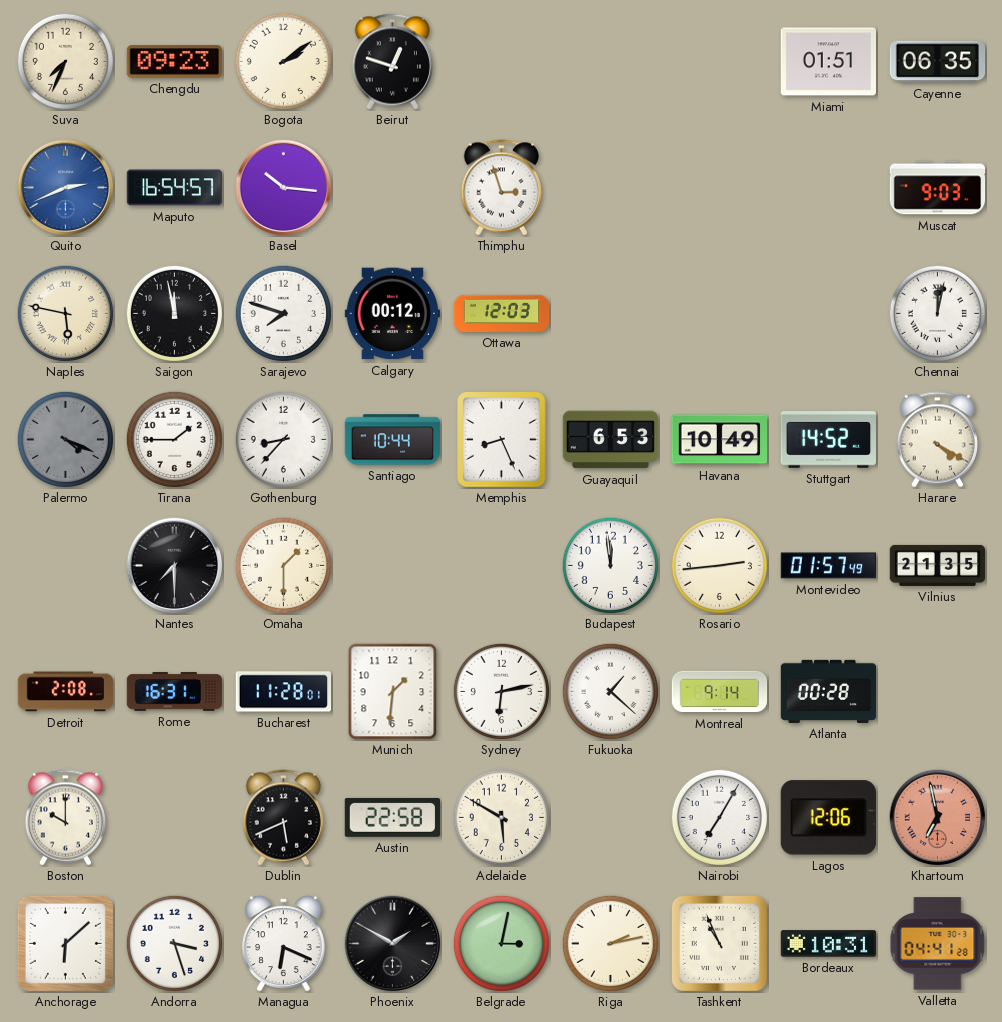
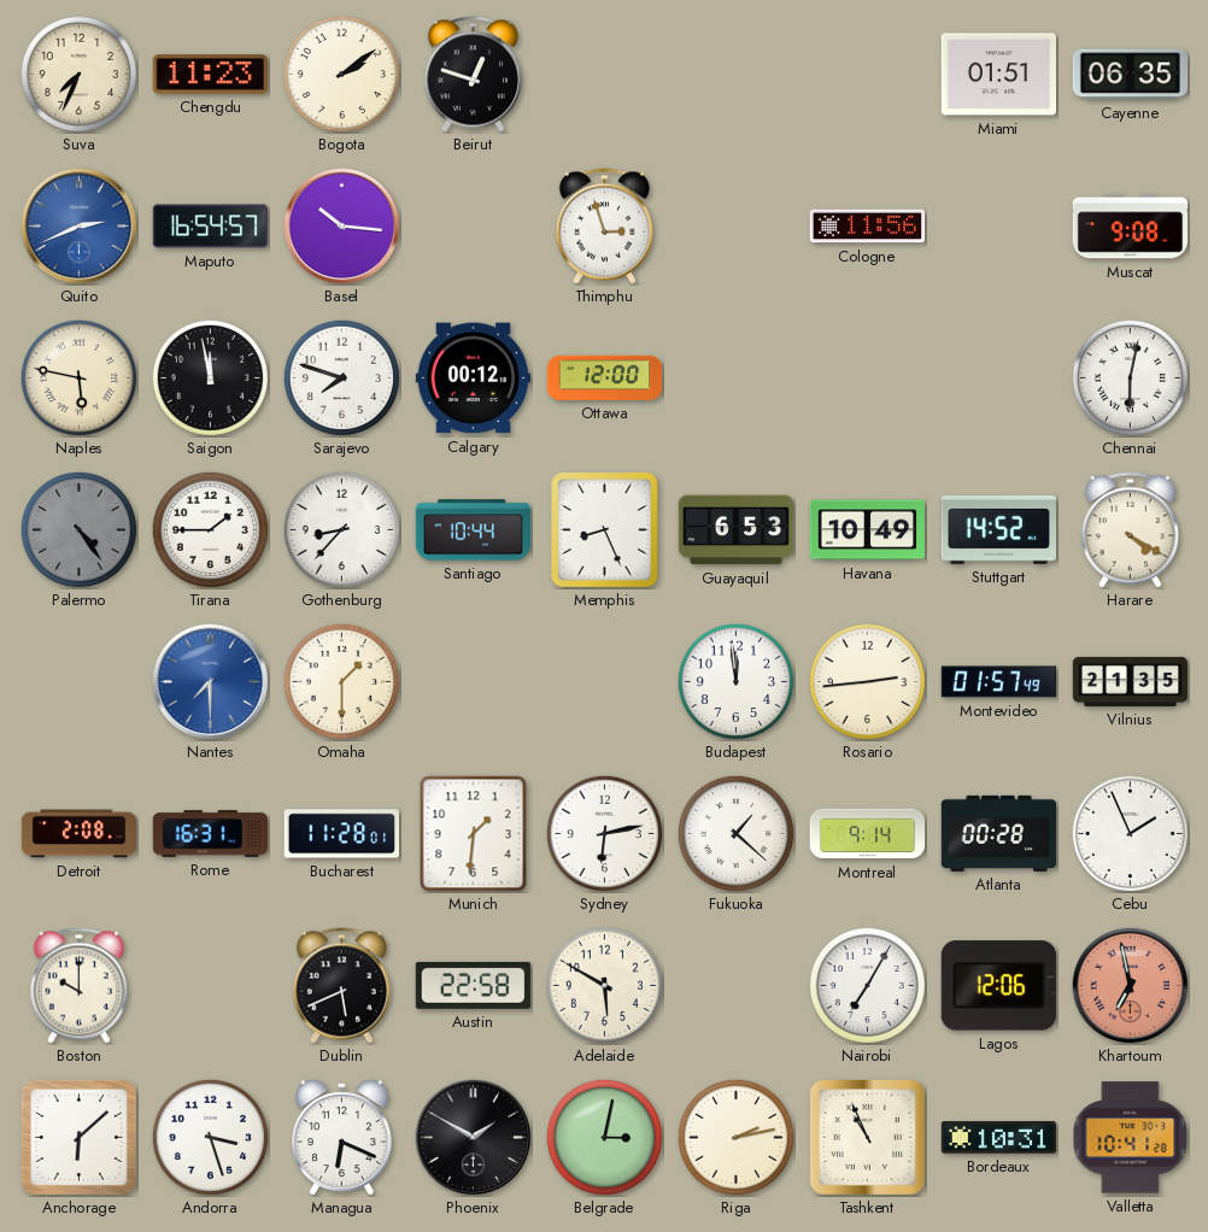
Chengdu: 09:23 -> 11:23
Cologne: none -> 11:56
Muscat: 9:03 -> 9:08
Ottawa: 12:03 -> 12:00
Chennai: 12:02 -> 6:02
Palermo: 4:19 -> 4:24
Nantes dial: black -> blue
Cebu: none -> 1:56
Valletta: 04:41 -> 10:41
